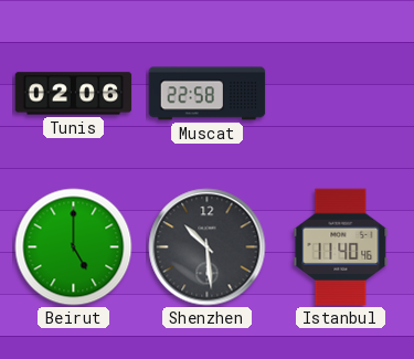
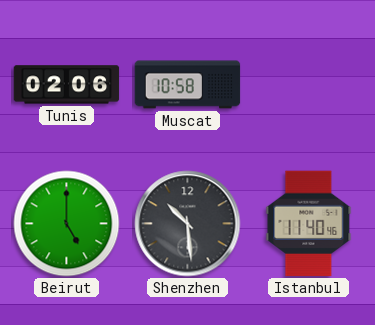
Muscat: 22:58 -> 10:58
